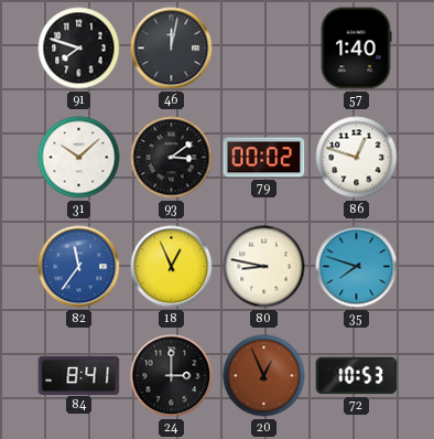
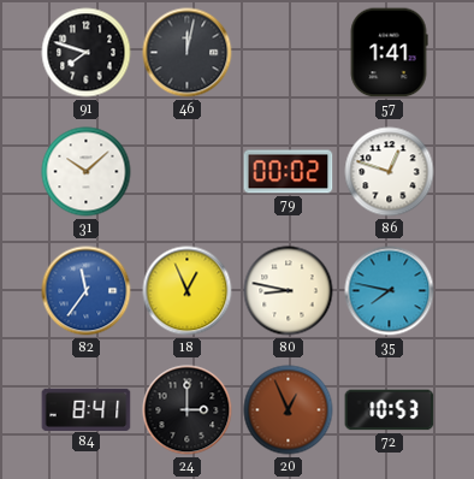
57: 1:40 -> 1:41
93: 3:09 -> none
35: 7:48 -> 7:47
